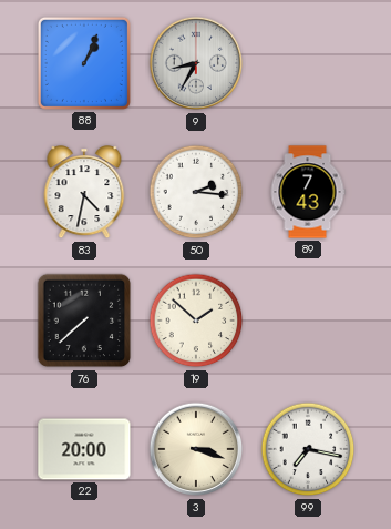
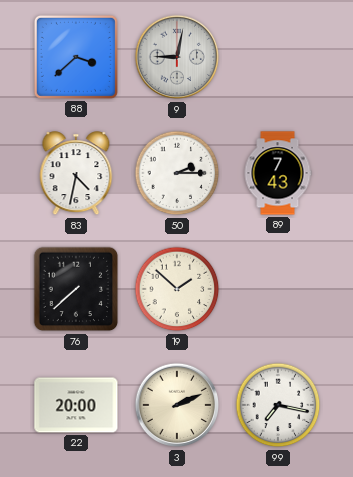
88: 1:04 -> 3:38
9: 8:35 -> 9:02
50: 2:16 -> 2:15
3: 3:18 -> 2:11
